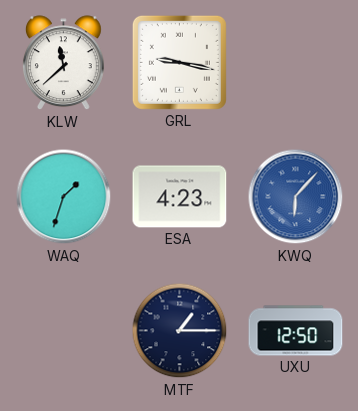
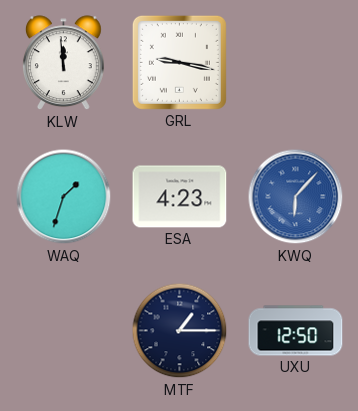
KLW: 11:38 -> 11:59
